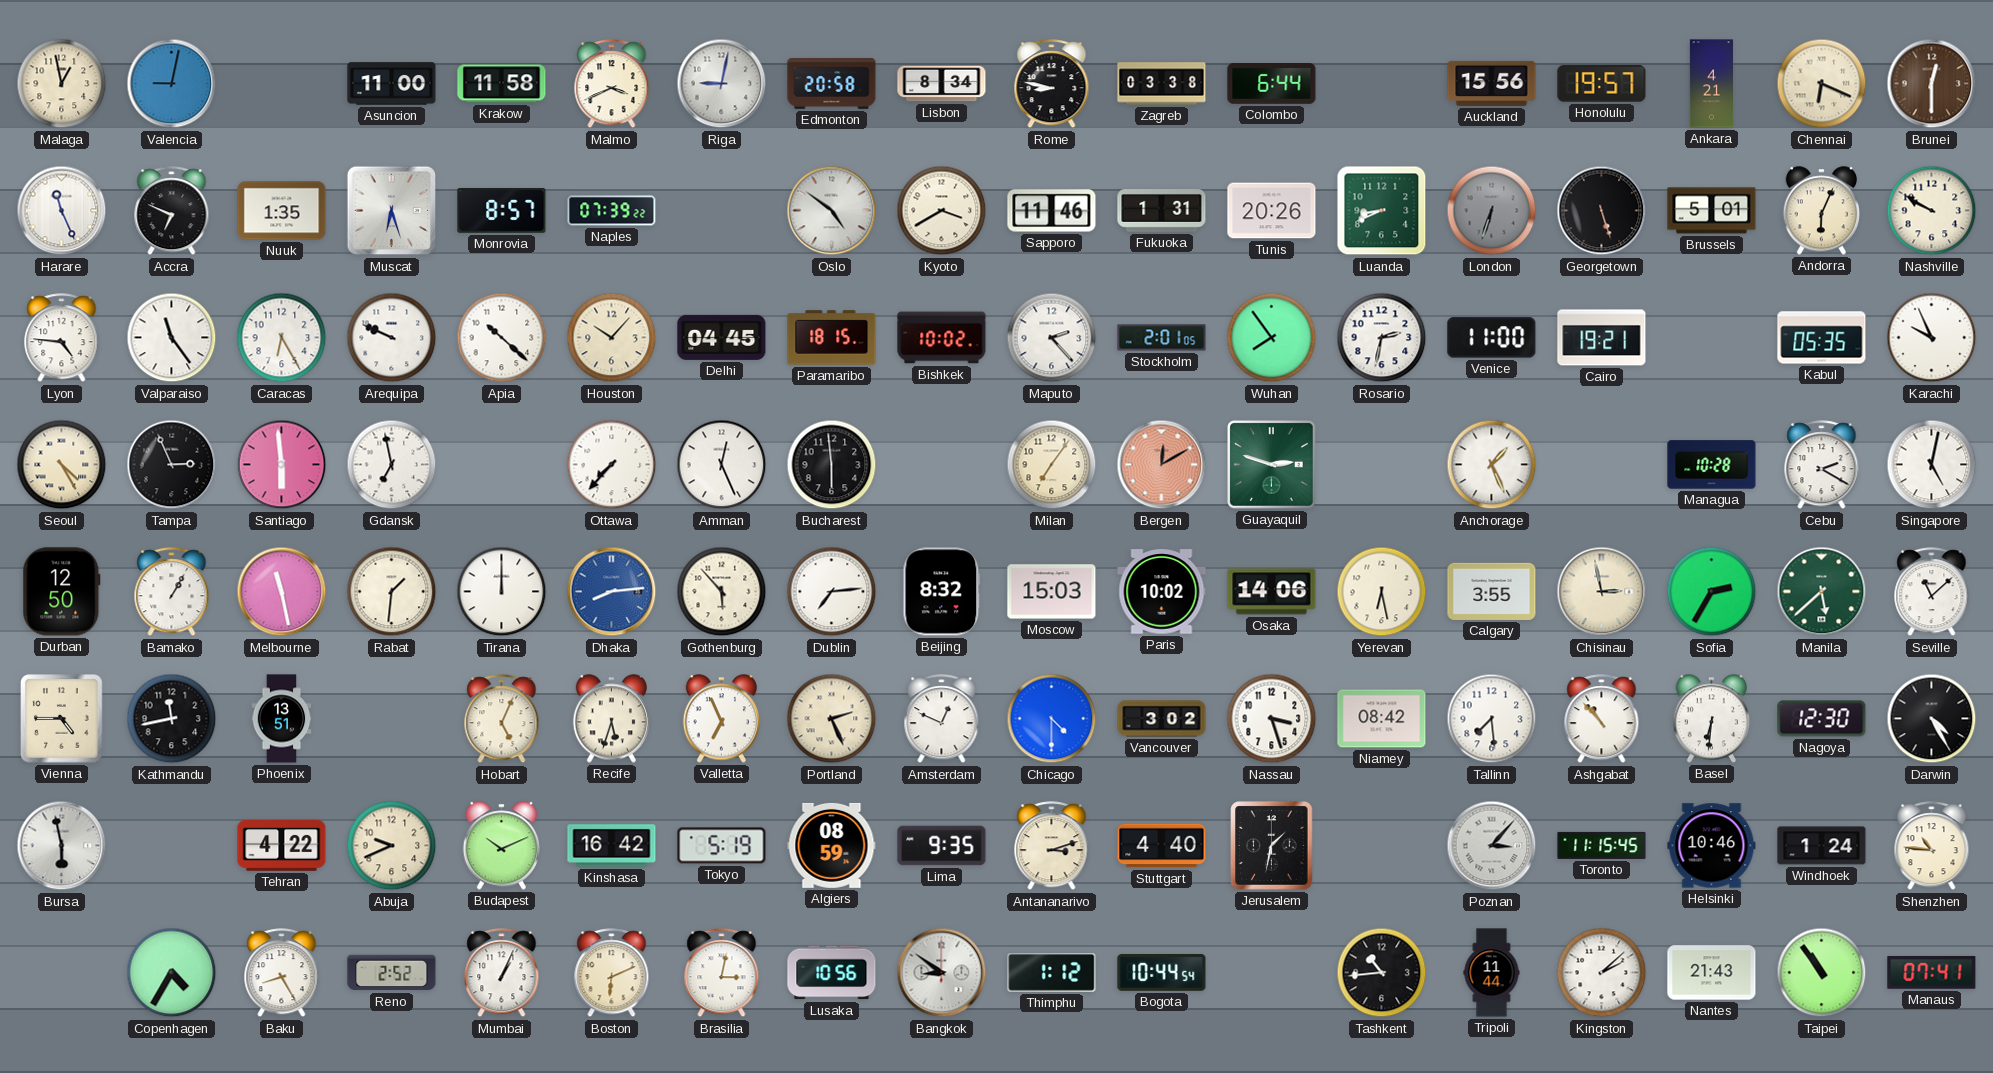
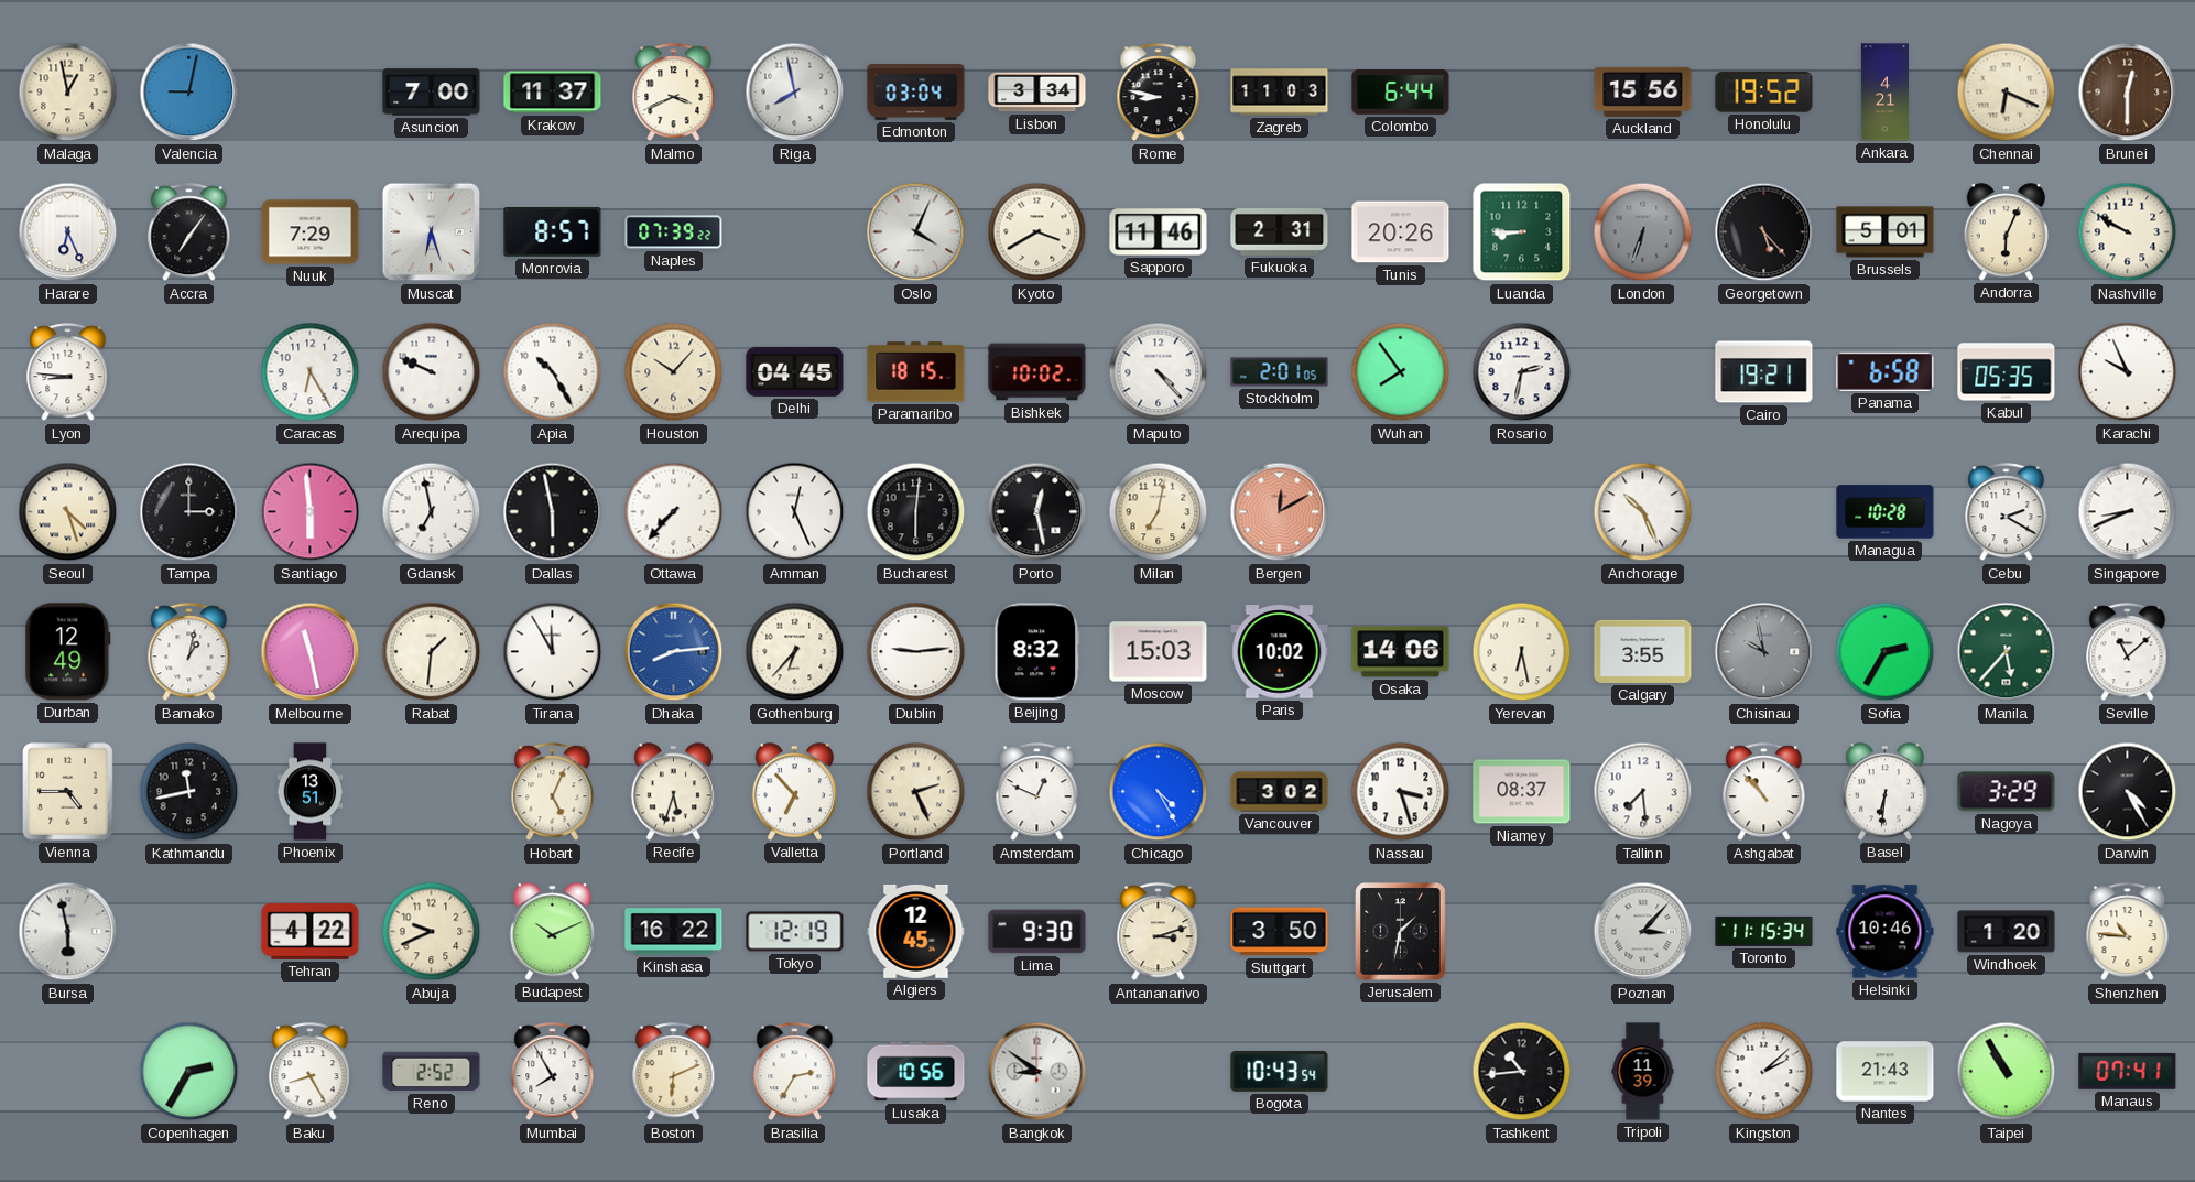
Asuncion: 11:00 -> 7:00
Krakow: 11:58 -> 11:37
Riga: 9:02 -> 7:58
Edmonton: 20:58 -> 03:04
Lisbon: 8:34 -> 3:34
Zagreb: 03:38 -> 11:03
Honolulu: 19:57 -> 19:52
Harare: 11:26 -> 6:26
Accra: 6:49 -> 7:06
Nuuk: 1:35 -> 7:29
Oslo: 4:51 -> 4:04
Fukuoka: 1:31 -> 2:31
Luanda: 8:41 -> 8:45
Georgetown: 5:27 -> 5:23
Lyon: 4:46 -> 8:46
Valparaiso: 11:24 -> none
Apia: 10:22 -> 10:25
Maputo: 2:23 -> 4:23
Venice: 11:00 -> none
Panama: none -> 6:58
Seoul: 4:25 -> 4:27
Tampa: 2:56 -> 3:00
Dallas: none -> 5:58
Bucharest: 5:59 -> 6:01
Porto: none -> 12:28
Milan: 7:06 -> 7:02
Guayaquil: 2:48 -> none
Anchorage: 1:26 -> 10:26
Singapore: 5:02 -> 8:41
Durban: 12:50 -> 12:49
Bamako: 1:05 -> 1:02
Tirana: 12:00 -> 11:55
Gothenburg: 5:53 -> 6:37
Dublin: 7:14 -> 9:14
Chisinau: 2:58 -> 9:58
Chisinau dial: cream -> grey
Manila: 5:38 -> 5:37
Valletta: 6:56 -> 6:53
Chicago: 4:30 -> 4:25
Niamey: 08:42 -> 08:37
Nagoya: 12:30 -> 3:29
Kinshasa: 16:42 -> 16:22
Tokyo: 5:19 -> 12:19
Algiers: 08:59 -> 12:45
Lima: 9:35 -> 9:30
Stuttgart: 4:40 -> 3:50
Toronto: 11:15:45 -> 11:15:34
Windhoek: 1:24 -> 1:20
Copenhagen: 4:35 -> 2:35
Mumbai: 1:04 -> 7:55
Brasilia: 3:02 -> 2:35
Thimphu: 1:12 -> none
Bogota: 10:44 -> 10:43
Tripoli: 11:44 -> 11:39
Taipei: 10:54 -> 10:55
